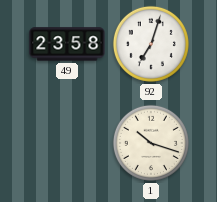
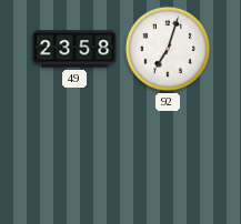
1: 10:18 -> none
